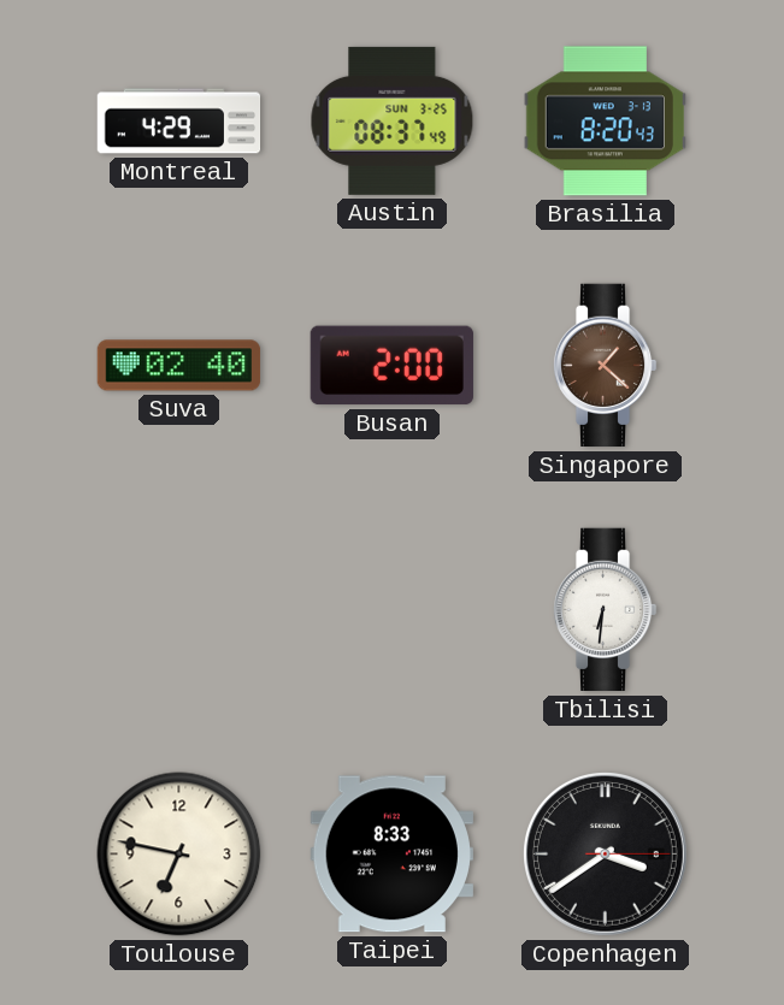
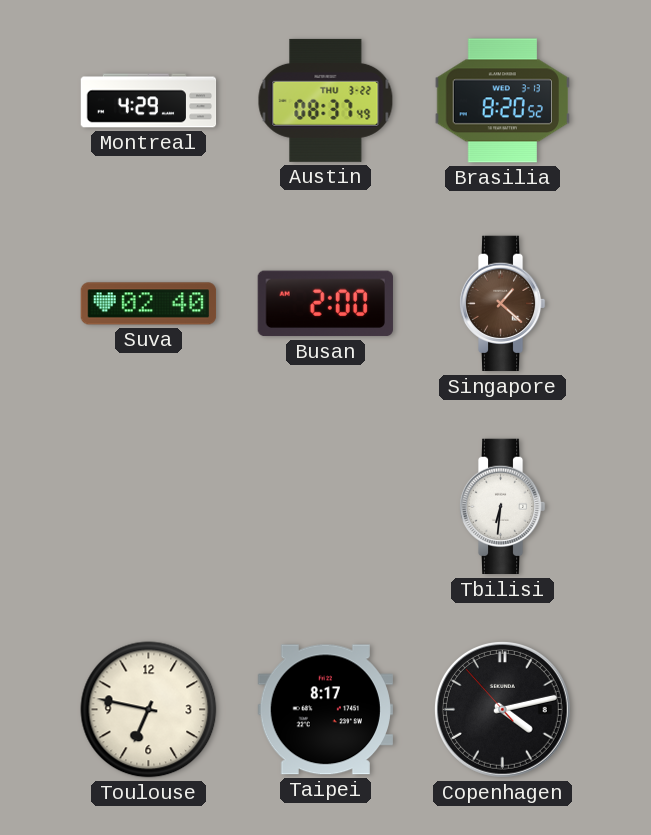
Austin date: SUN 3-25 -> THU 3-22
Brasilia: 8:20:43 -> 8:20:52
Taipei: 8:33 -> 8:17
Copenhagen: 3:39 -> 4:12
